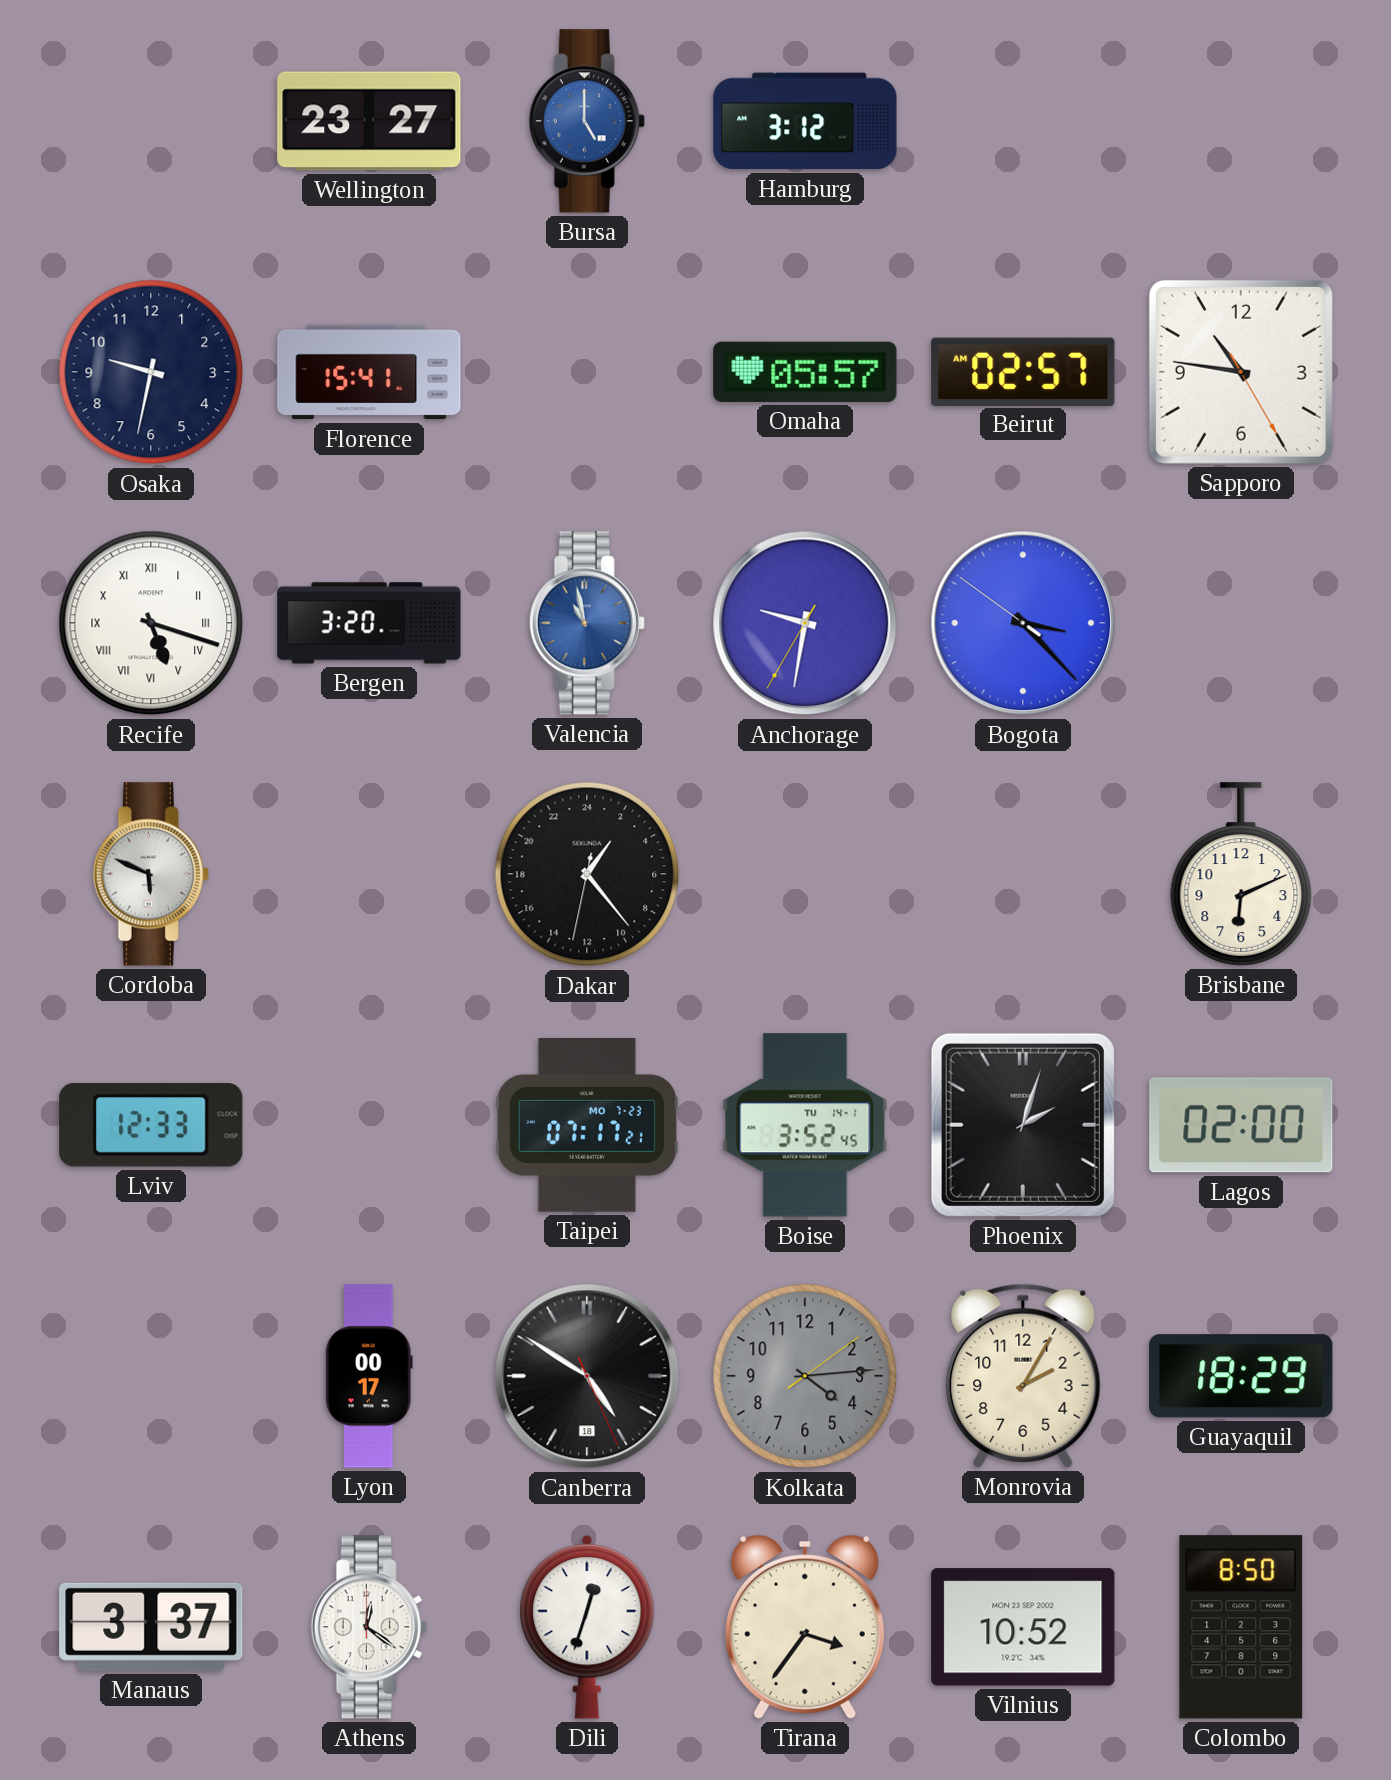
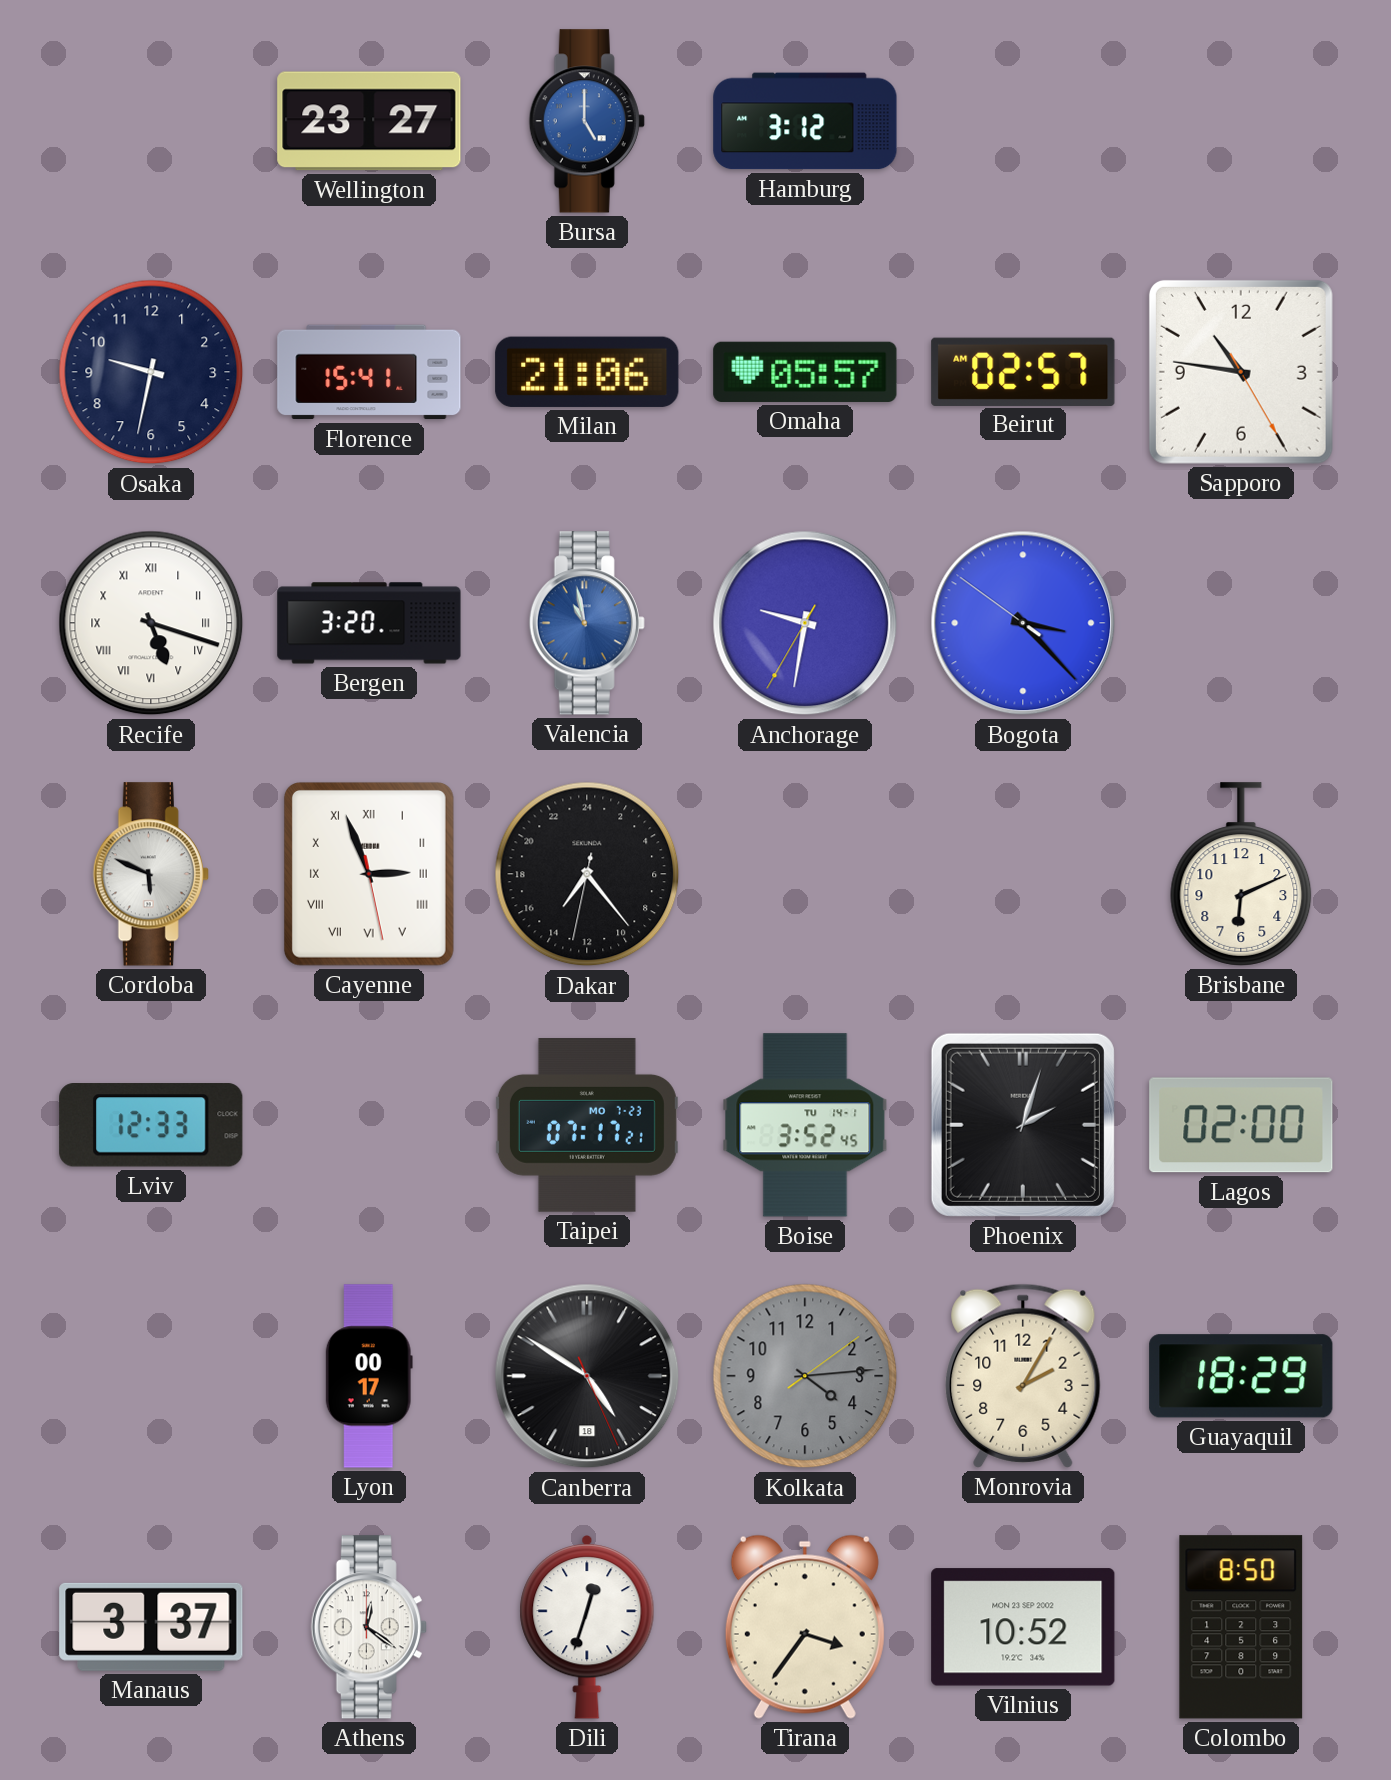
Milan: none -> 21:06
Cayenne: none -> 2:56
Dakar: 2:23 -> 14:23
